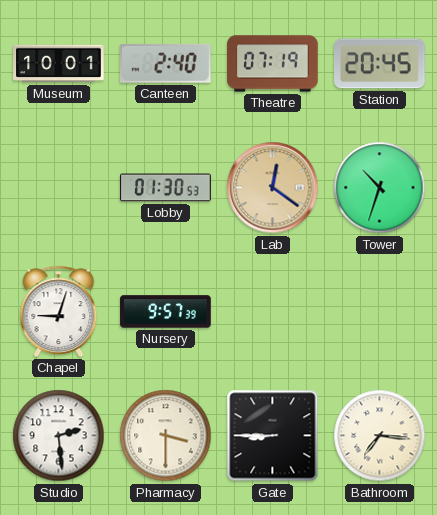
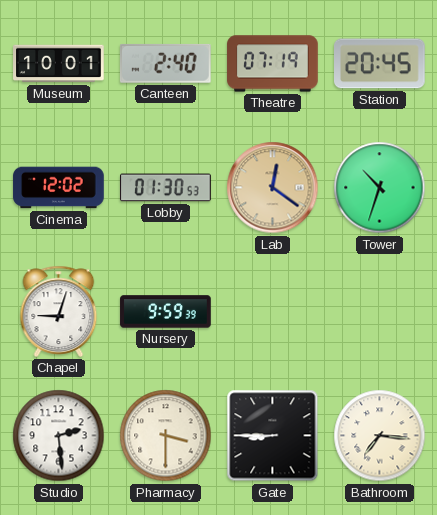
Cinema: none -> 12:02
Nursery: 9:57 -> 9:59
